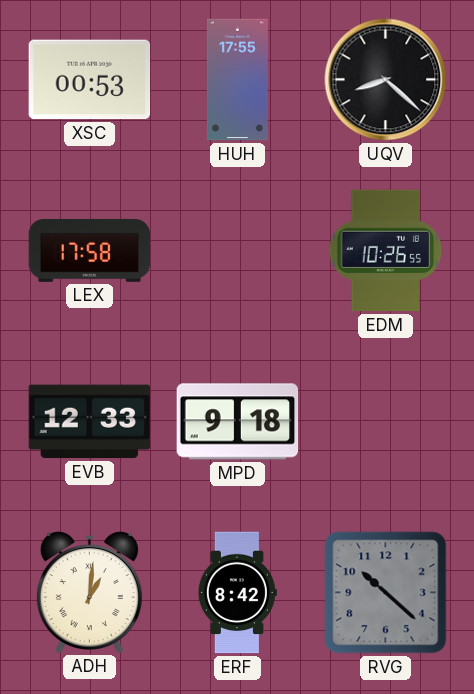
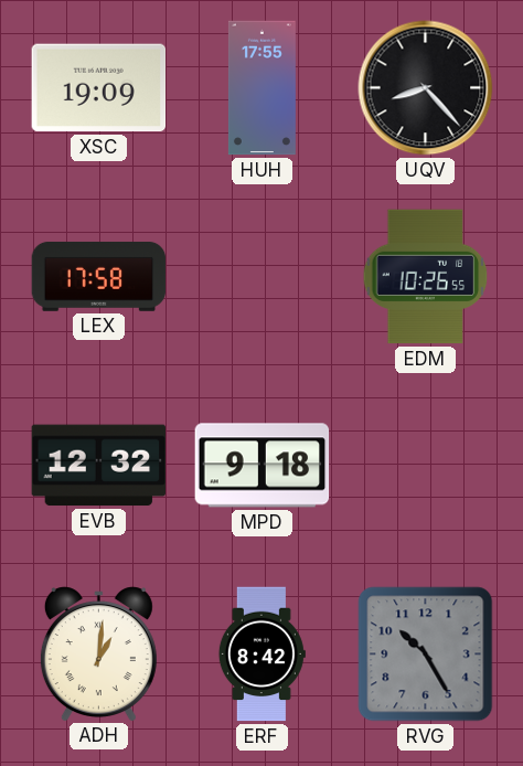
XSC: 00:53 -> 19:09
UQV: 8:22 -> 8:23
EVB: 12:33 -> 12:32
RVG: 10:22 -> 10:25
